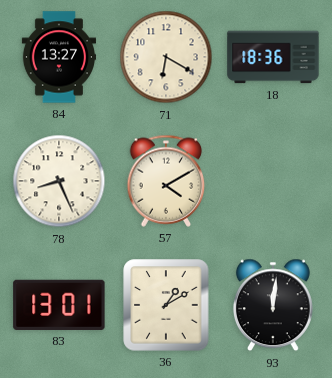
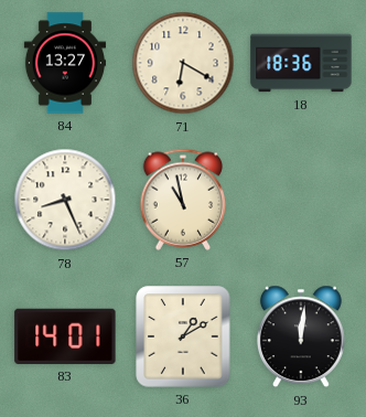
57: 4:10 -> 10:58
83: 13:01 -> 14:01
